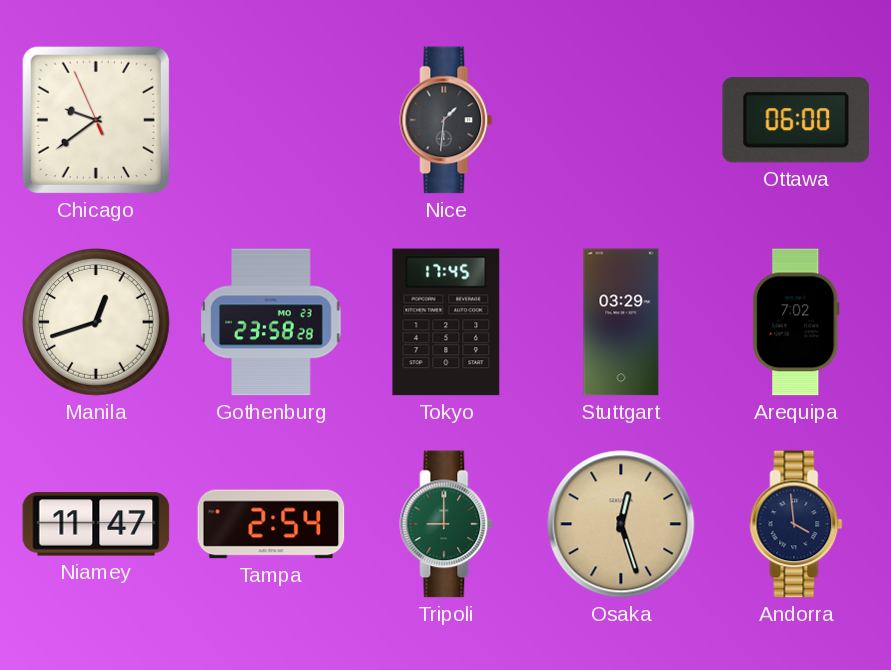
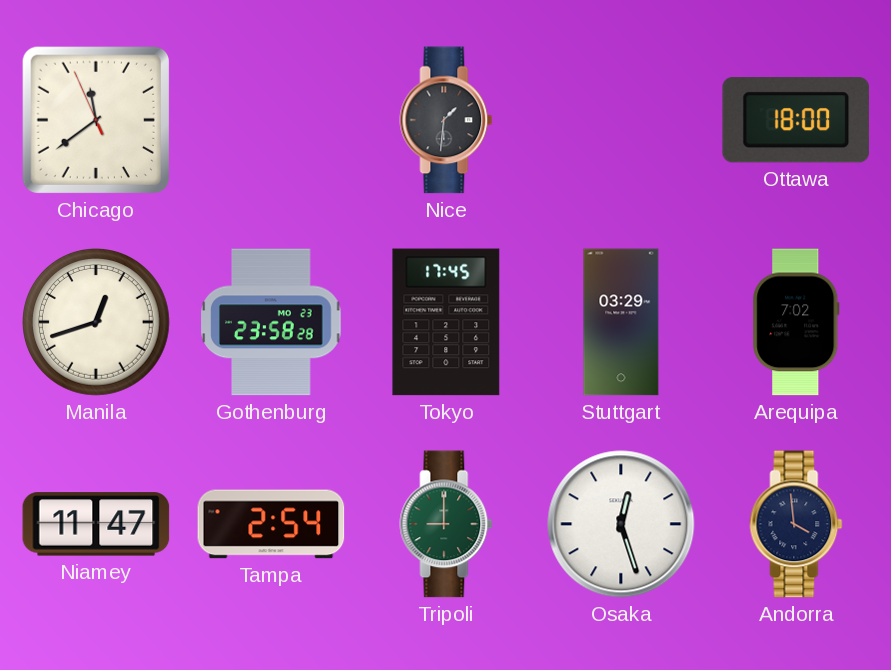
Chicago: 9:38 -> 11:38
Ottawa: 06:00 -> 18:00
Osaka dial: champagne -> white
